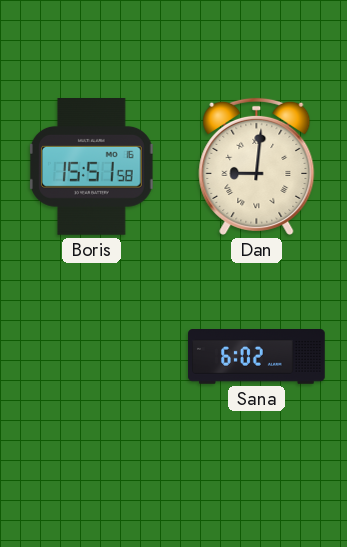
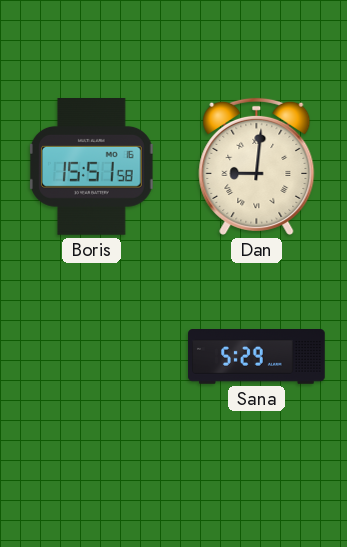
Sana: 6:02 -> 5:29
